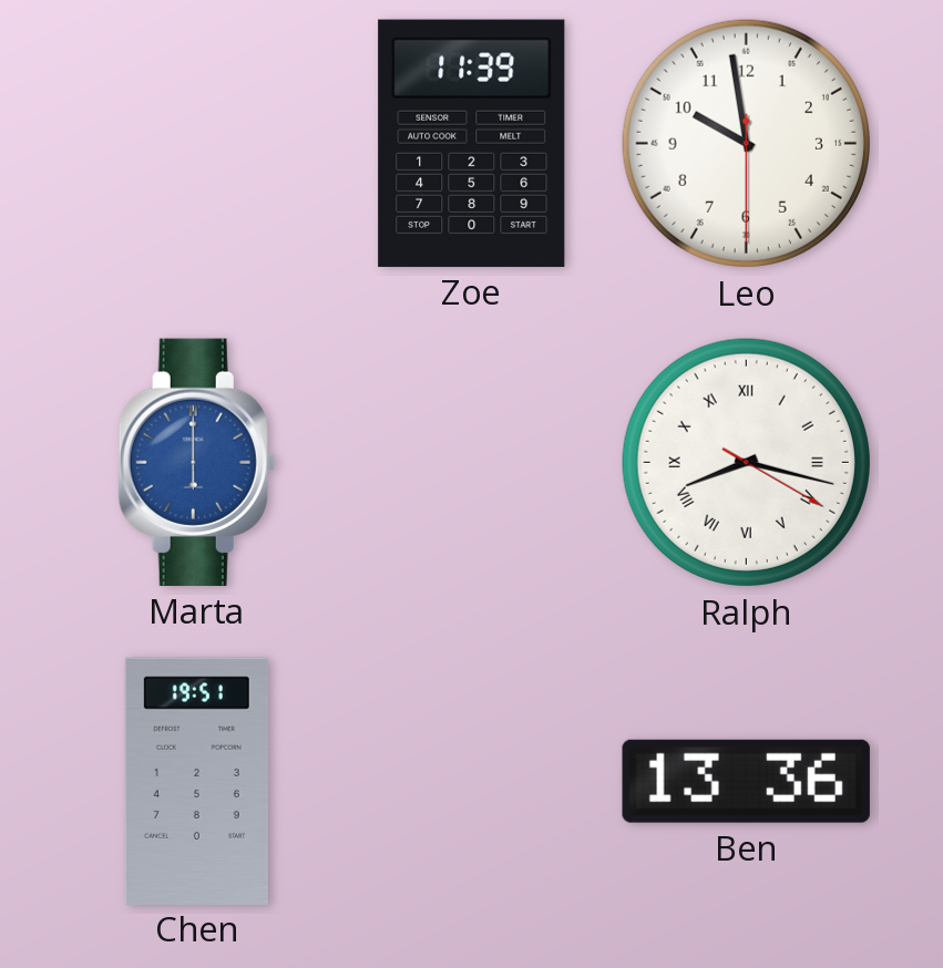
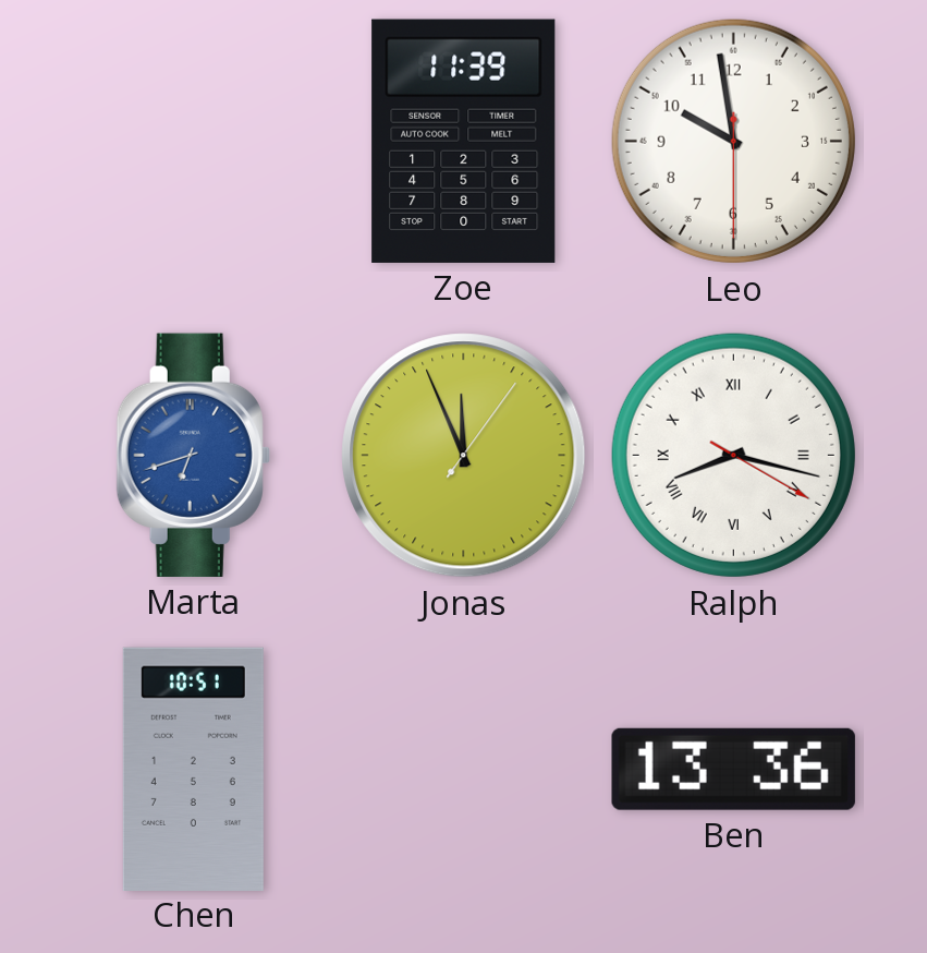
Marta: 6:00 -> 6:42
Jonas: none -> 11:56
Chen: 19:51 -> 10:51
